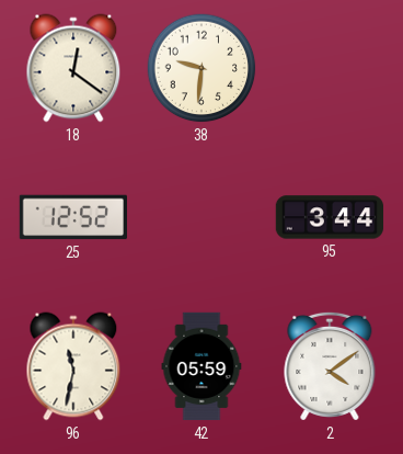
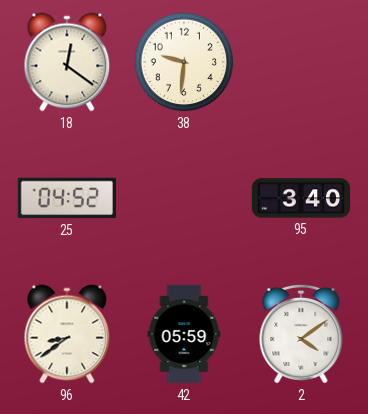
25: 12:52 -> 04:52
95: 3:44 -> 3:40
96: 11:32 -> 8:39
